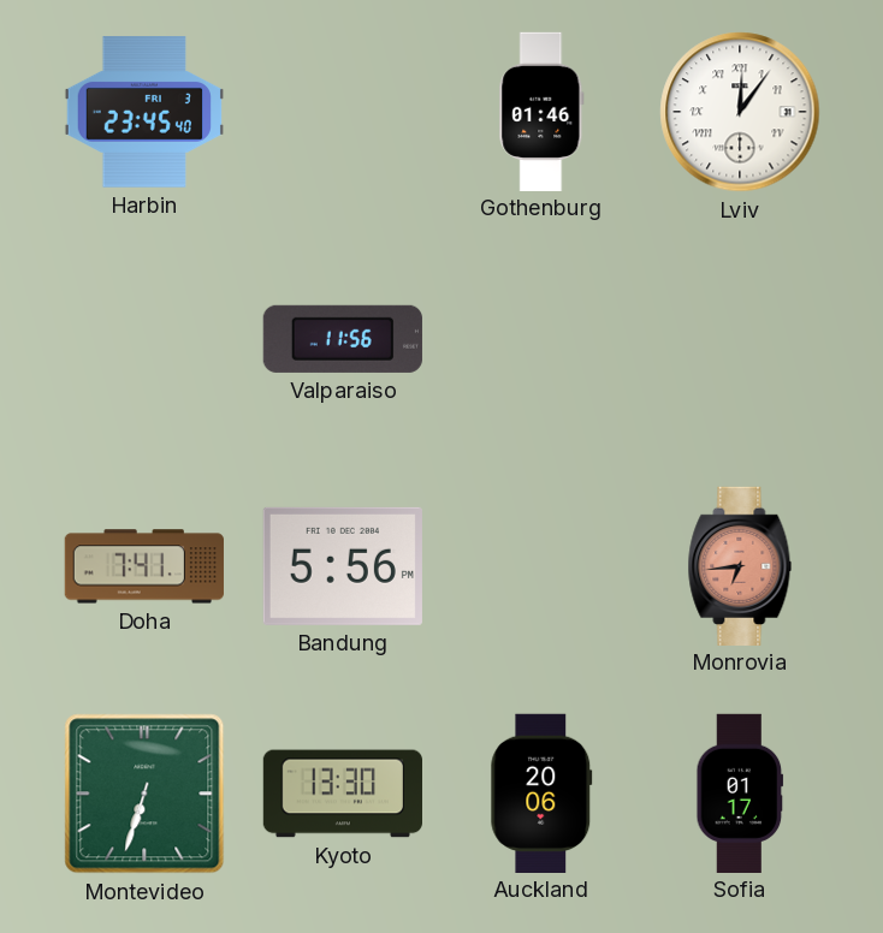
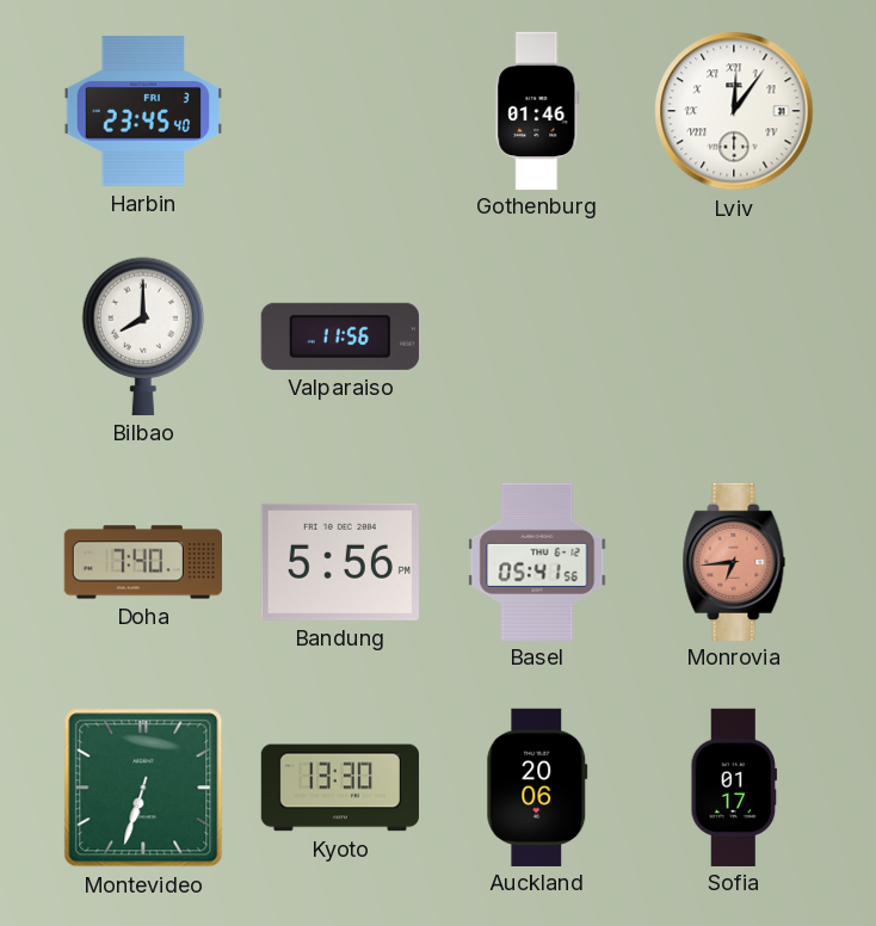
Bilbao: none -> 8:00
Doha: 7:41 -> 7:40
Basel: none -> 05:41
